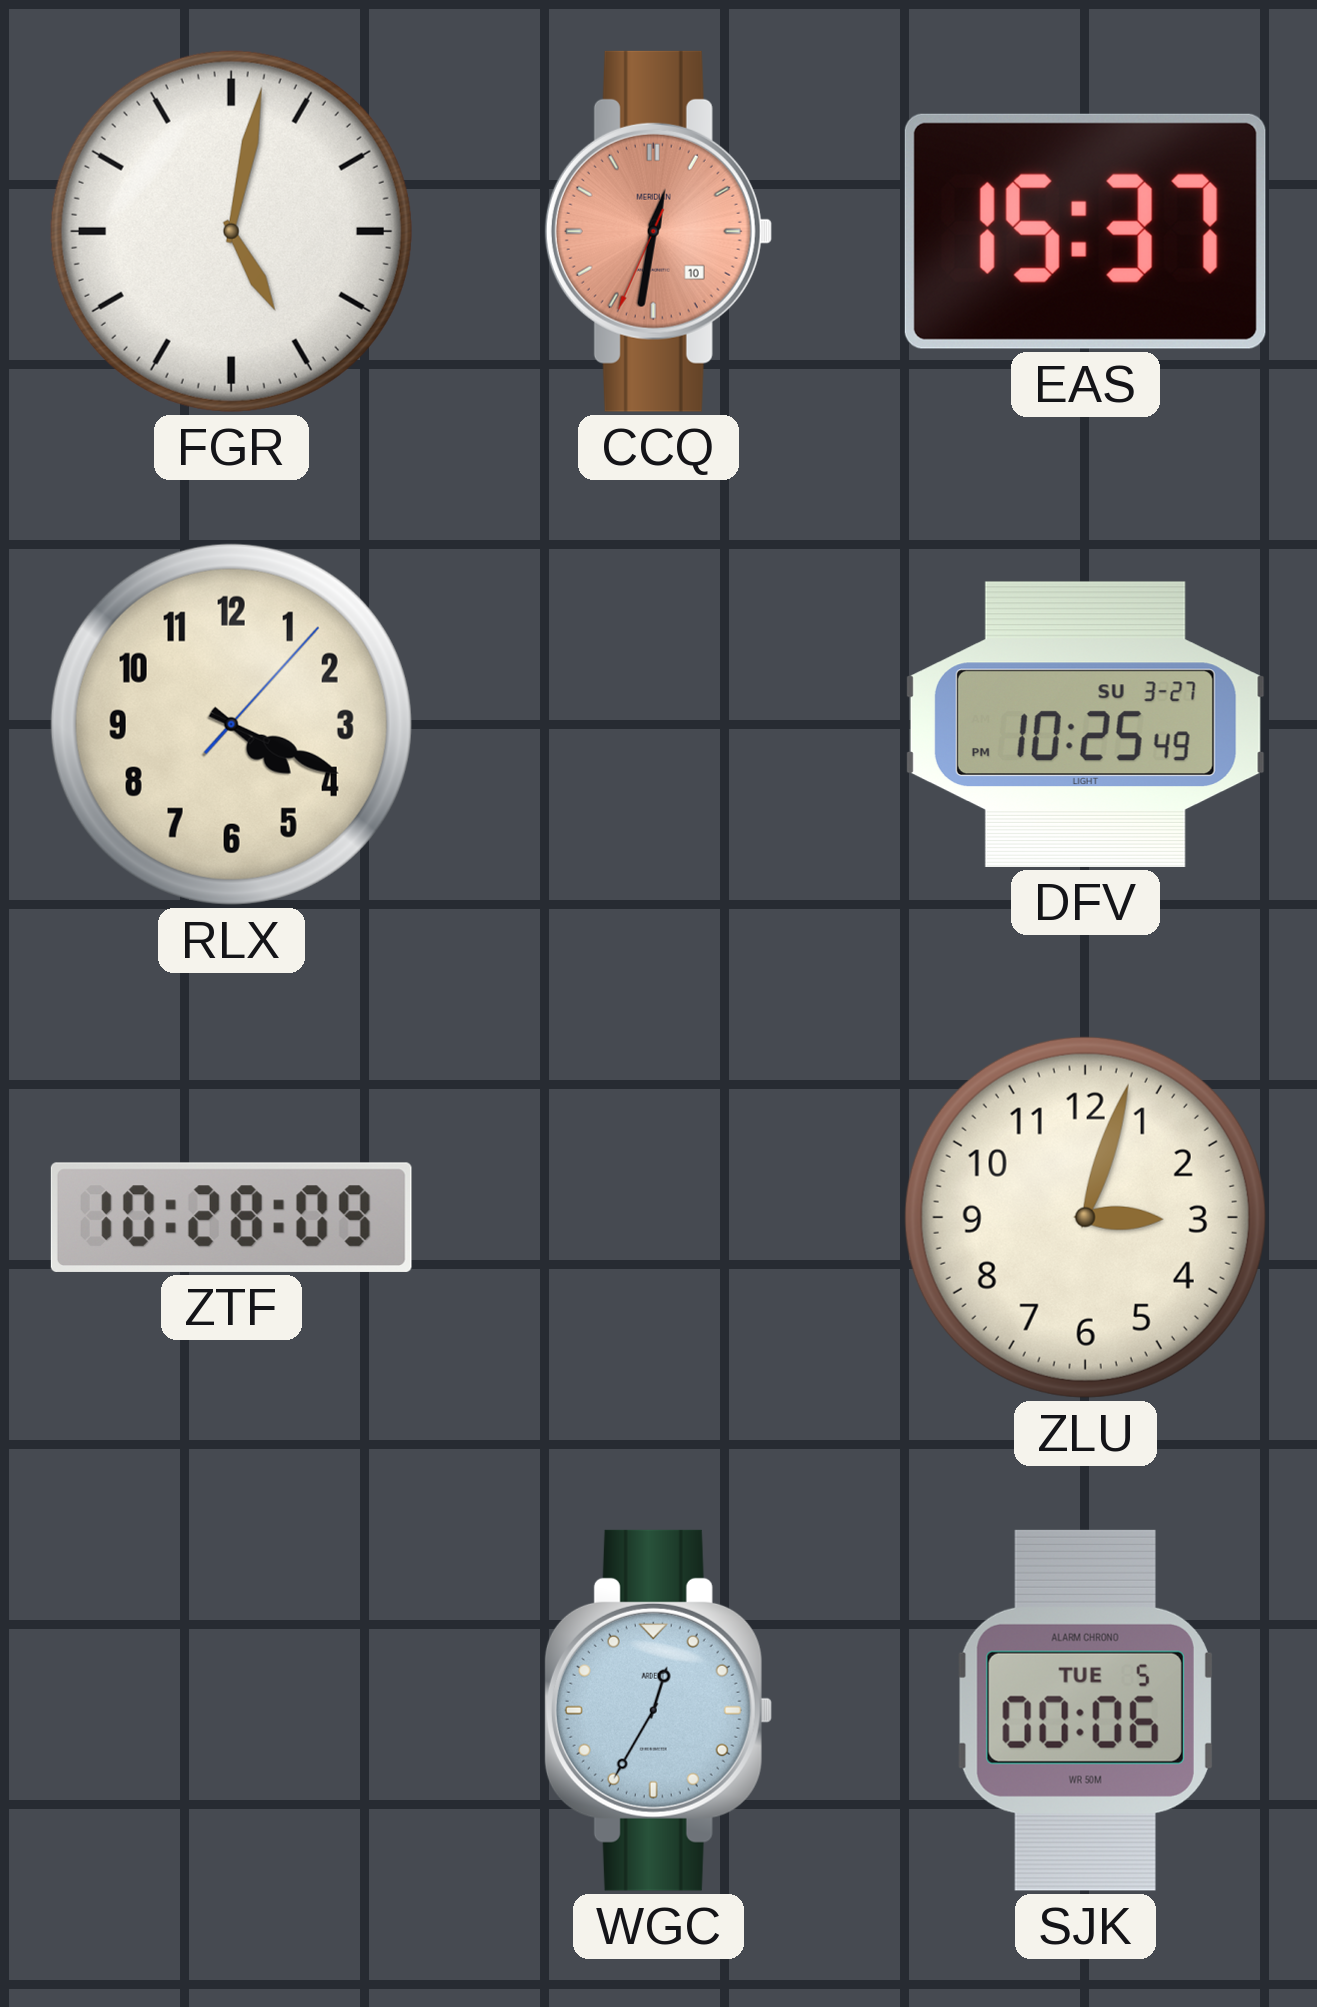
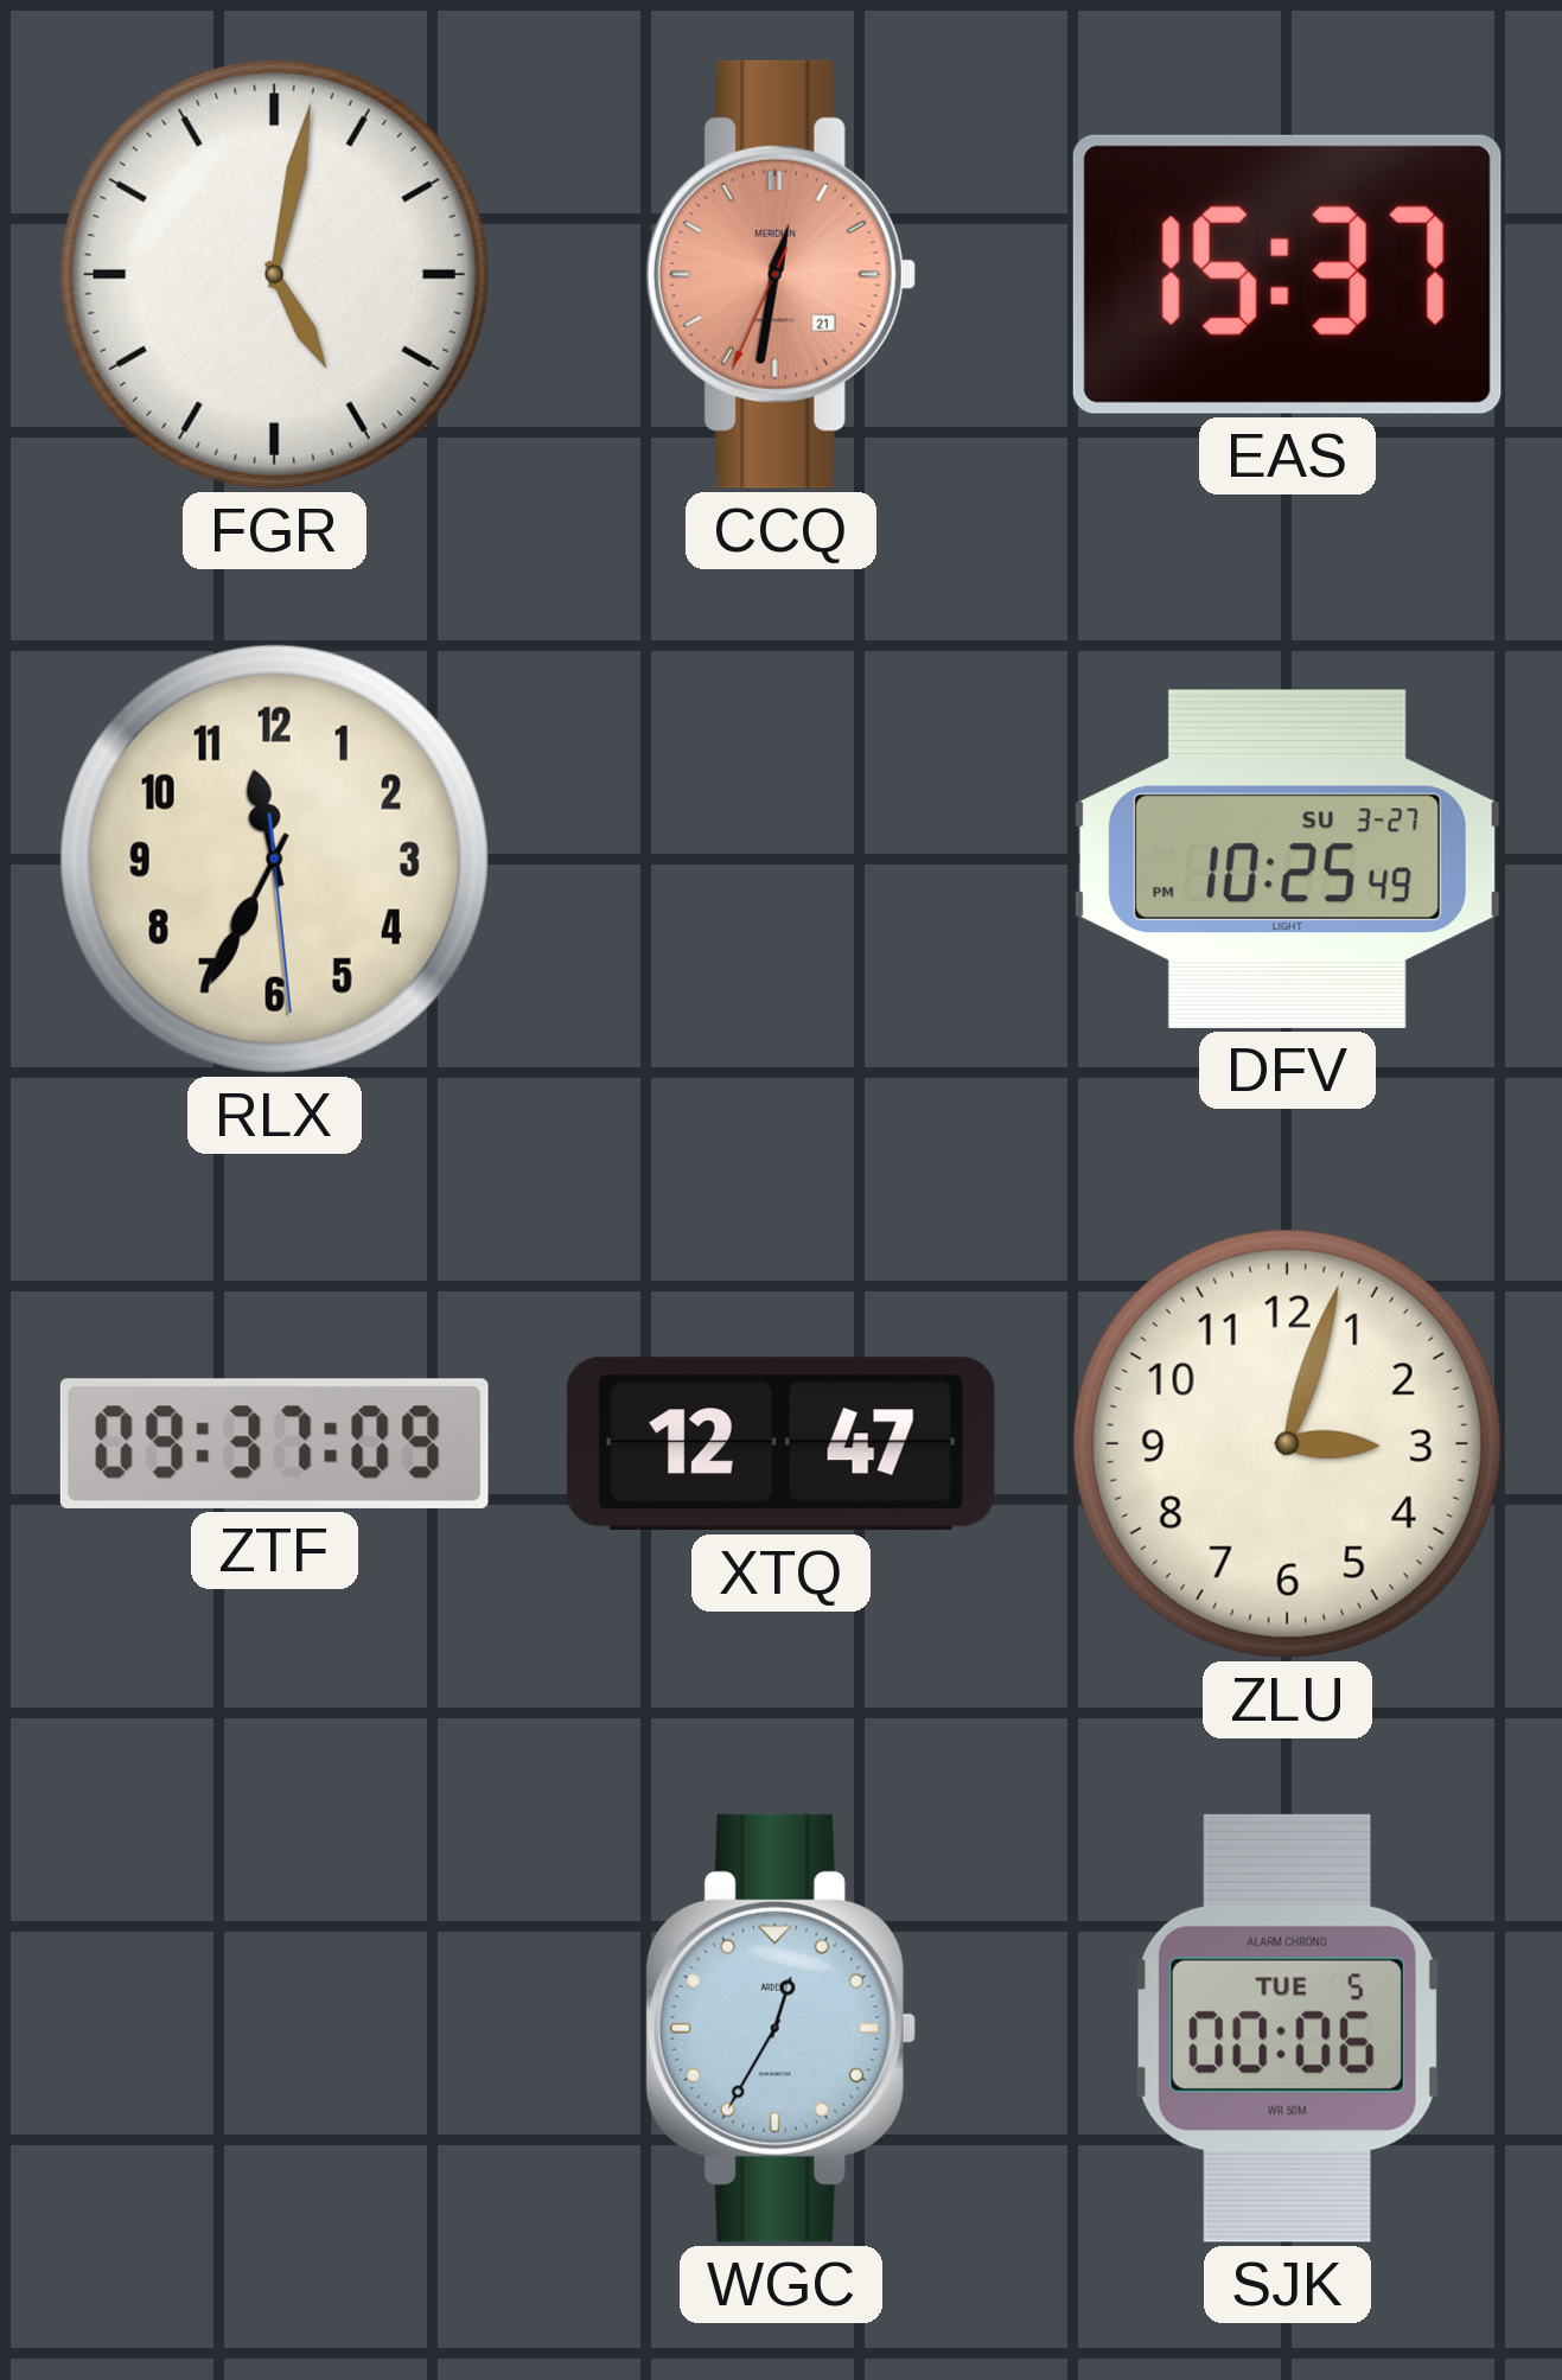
CCQ date: 10 -> 21
RLX: 4:19 -> 11:34
ZTF: 10:28 -> 09:37
XTQ: none -> 12:47
